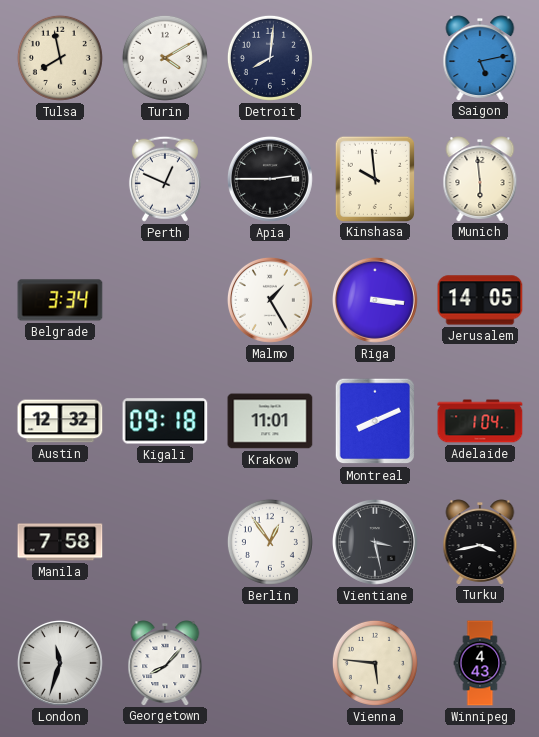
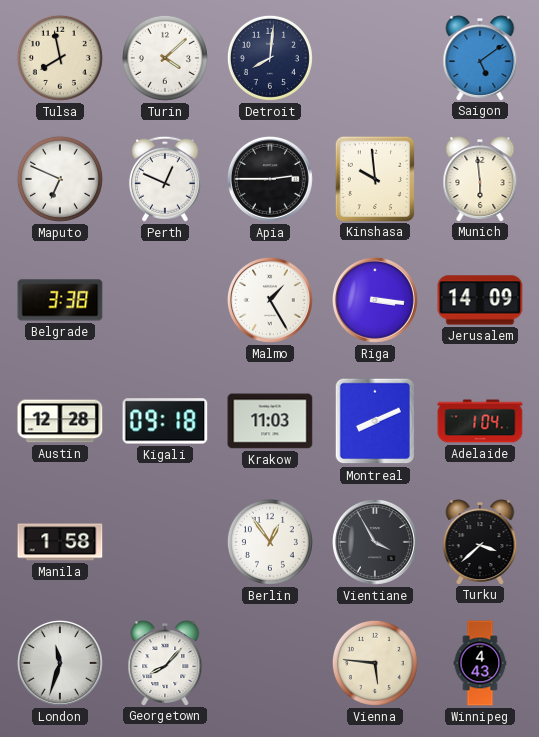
Turin: 4:10 -> 4:08
Saigon: 5:13 -> 5:09
Maputo: none -> 6:49
Belgrade: 3:34 -> 3:38
Jerusalem: 14:05 -> 14:09
Austin: 12:32 -> 12:28
Krakow: 11:01 -> 11:03
Manila: 7:58 -> 1:58
Vientiane: 3:28 -> 3:55
Turku: 3:43 -> 3:38
